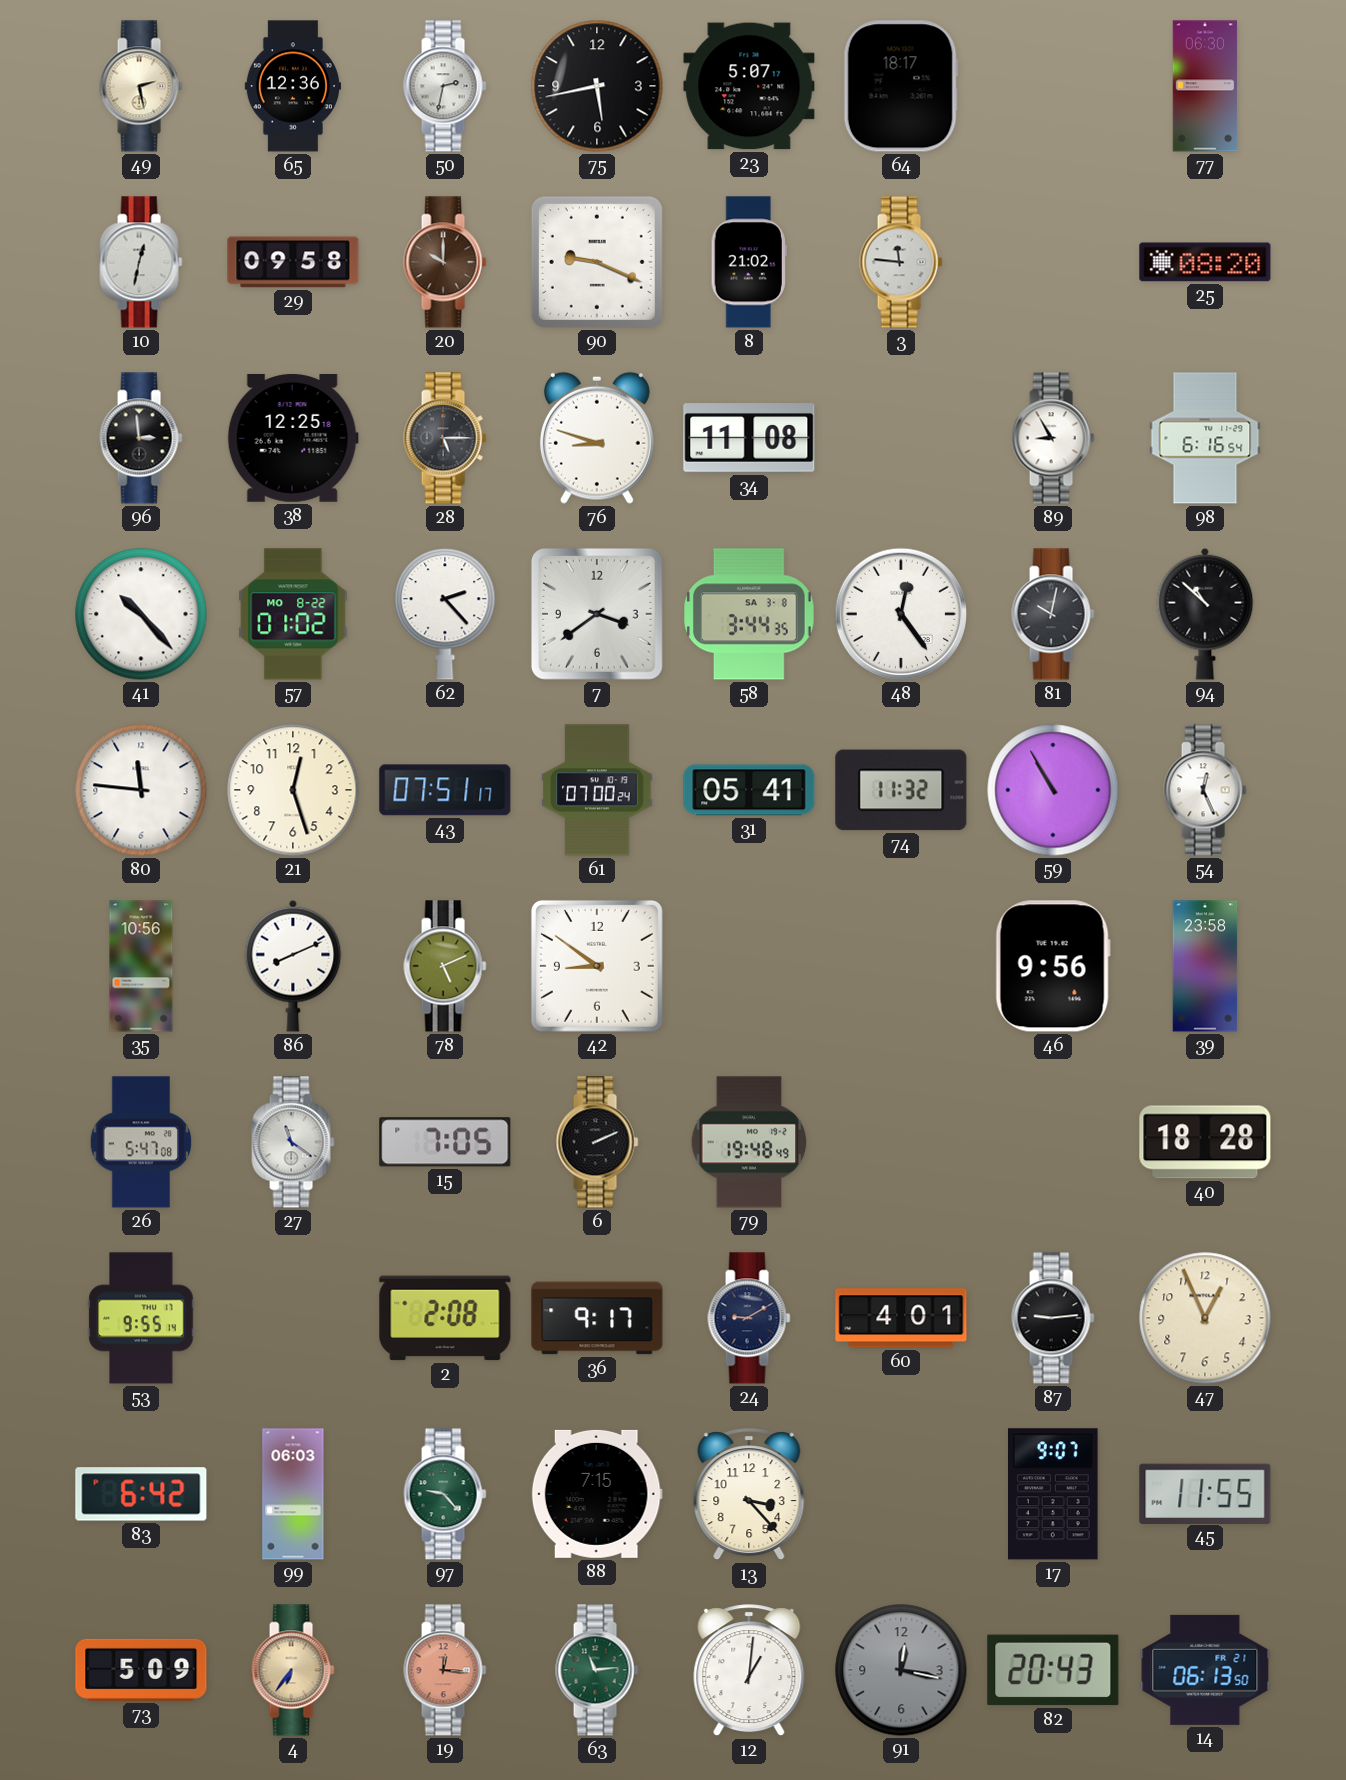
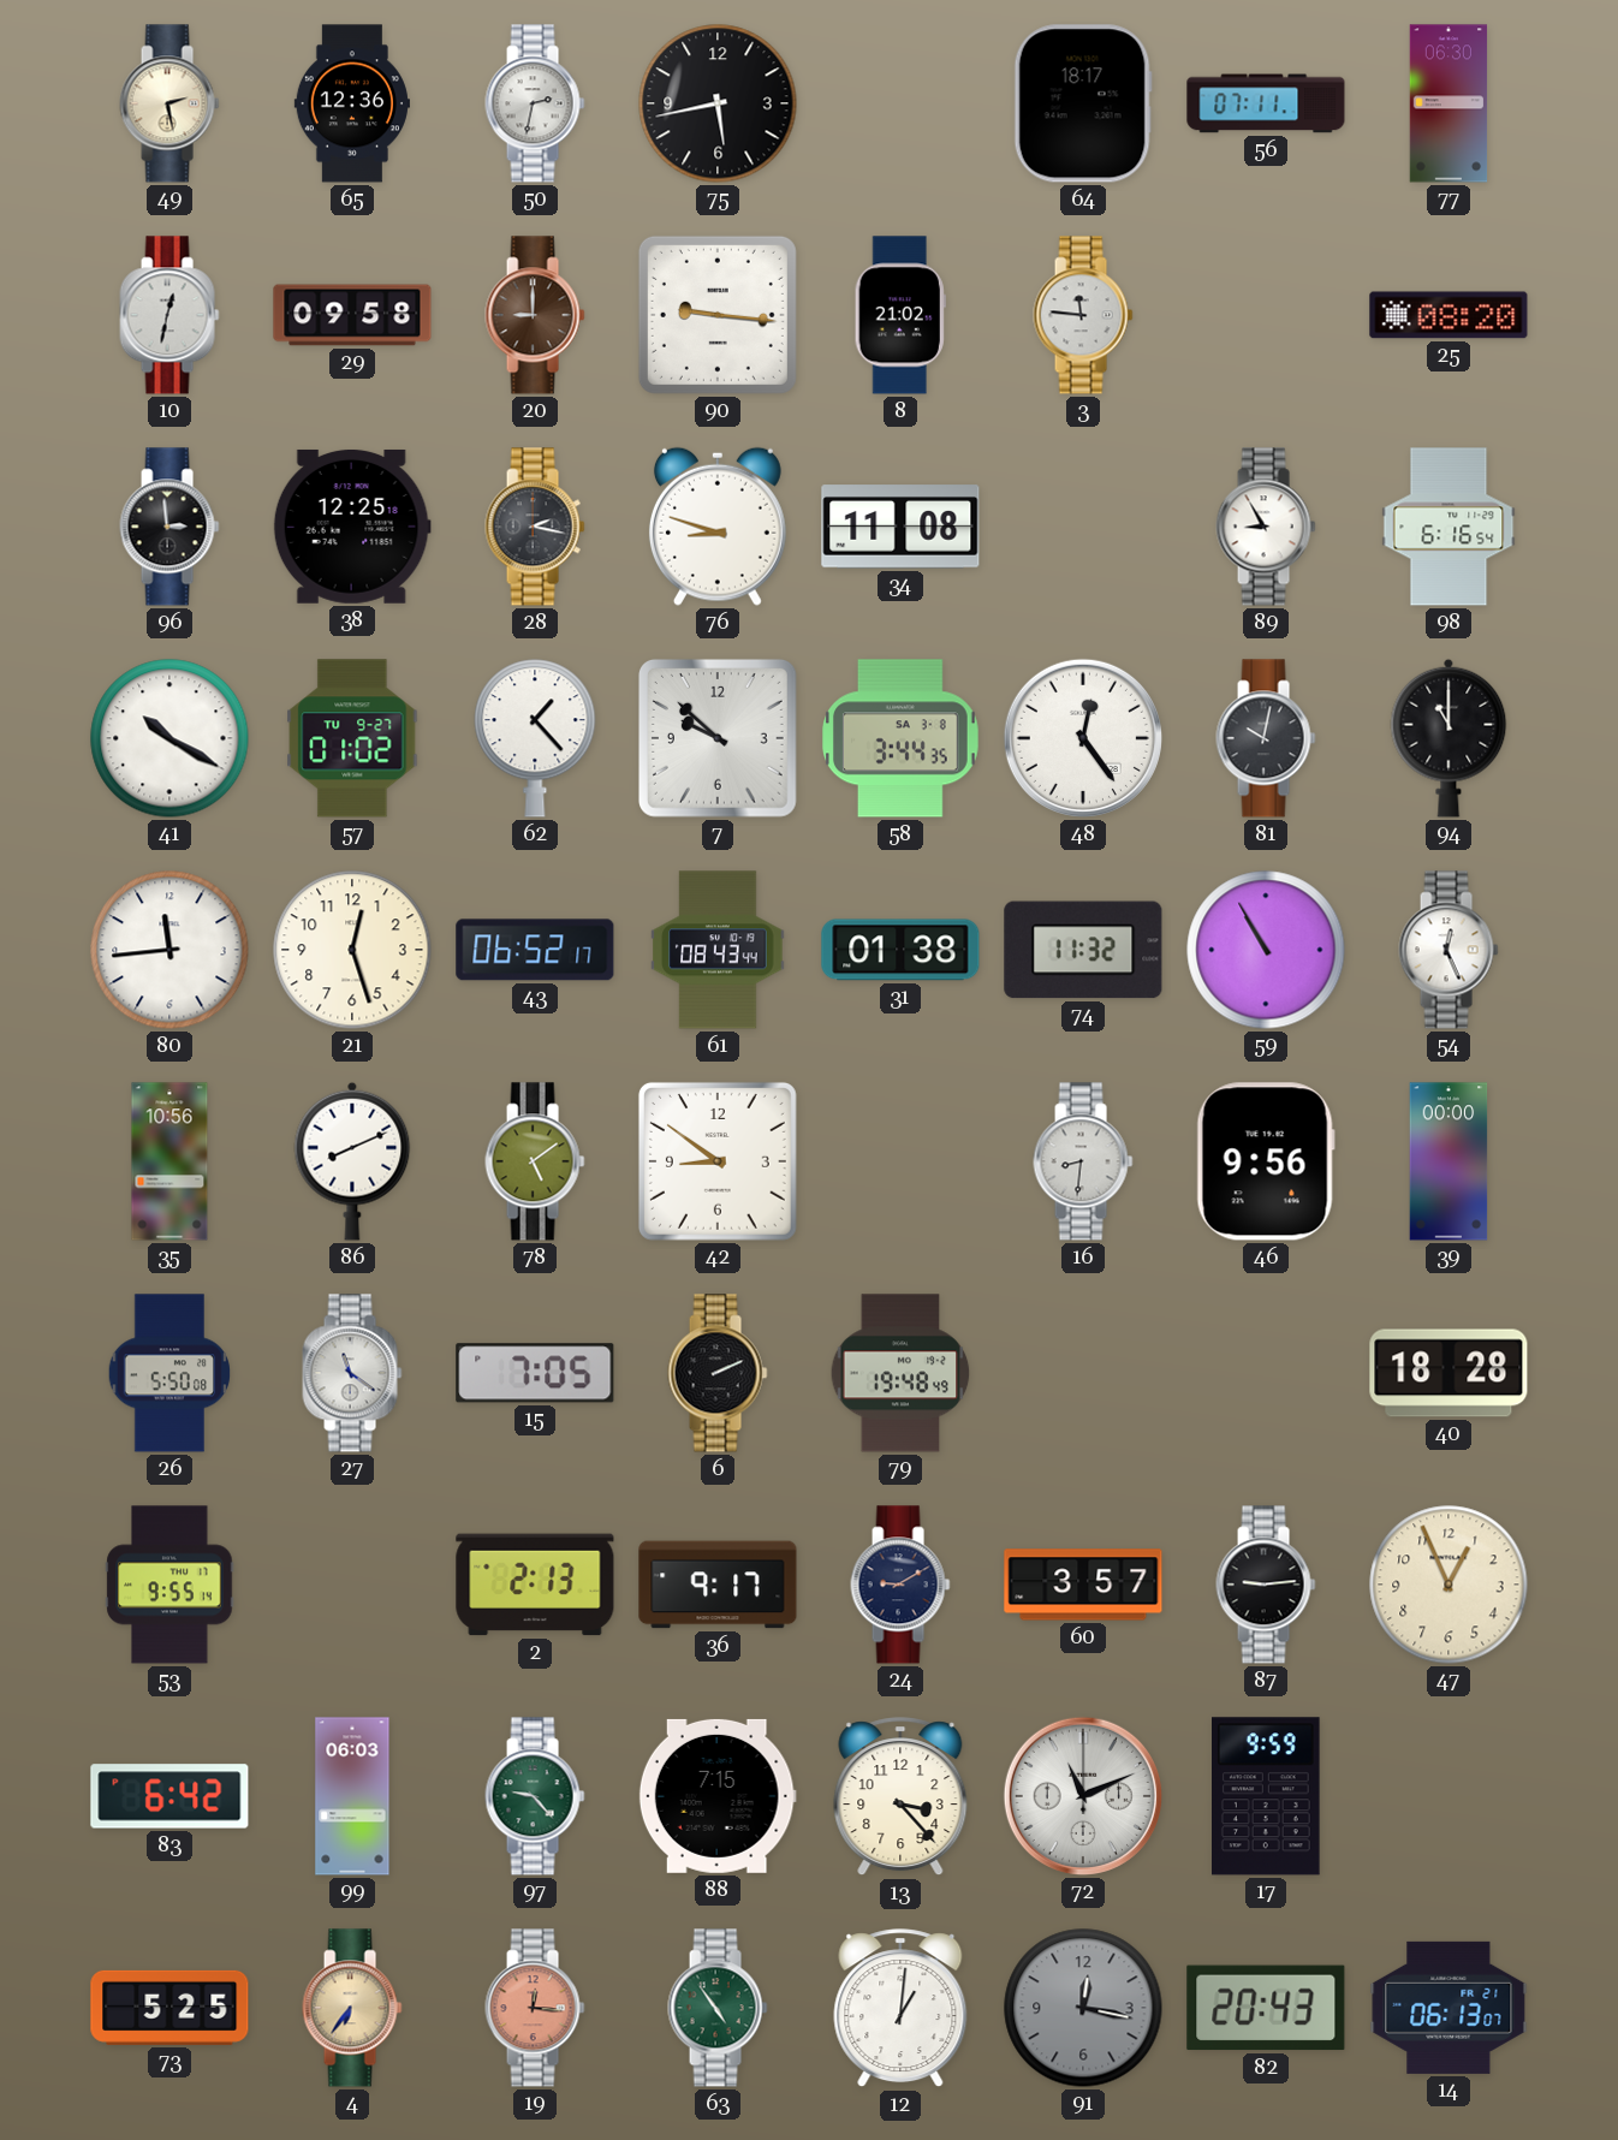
23: 5:07 -> none
56: none -> 07:11
20: 10:00 -> 9:00
90: 9:19 -> 9:16
28: 5:15 -> 2:17
41: 10:23 -> 10:20
57 date: MO 8-22 -> TU 9-27
62: 2:23 -> 1:23
7: 3:39 -> 9:52
94: 10:52 -> 11:00
80: 11:46 -> 11:44
43: 07:51 -> 06:52
61: 07:00 -> 08:43
31: 05:41 -> 01:38
78: 5:11 -> 5:09
16: none -> 8:31
39: 23:58 -> 00:00
26: 5:47 -> 5:50
2: 2:08 -> 2:13
60: 4:01 -> 3:57
72: none -> 11:11
17: 9:07 -> 9:59
45: 11:55 -> none
73: 5:09 -> 5:25
63: 11:14 -> 4:54
14: 06:13:50 -> 06:13:07
